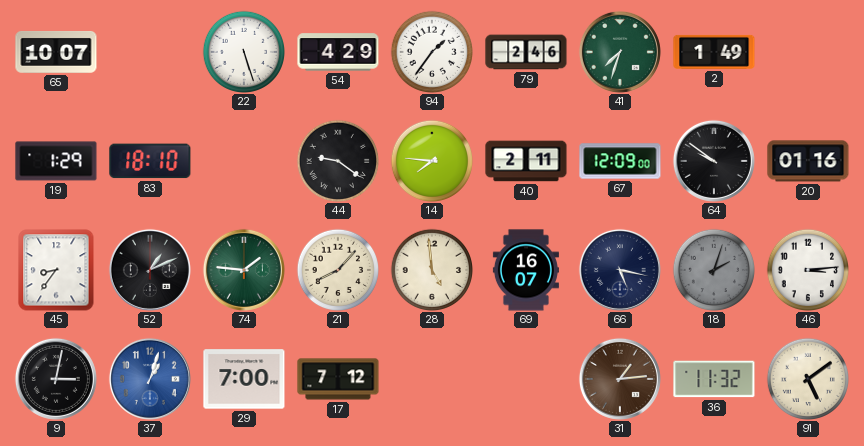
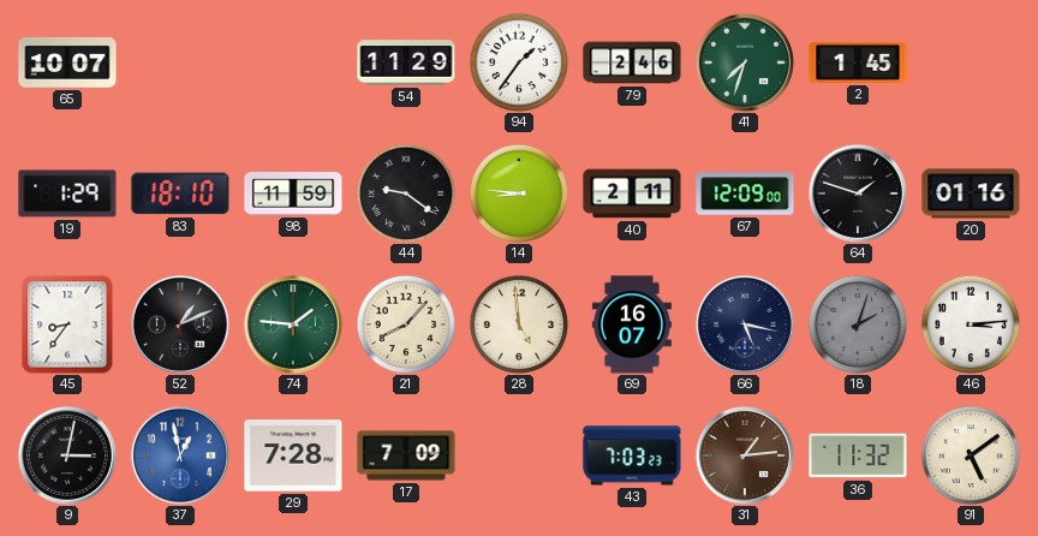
22: 5:27 -> none
54: 4:29 -> 11:29
2: 1:49 -> 1:45
98: none -> 11:59
14: 7:46 -> 8:46
64: 9:51 -> 1:48
37: 1:03 -> 12:58
29: 7:00 -> 7:28
17: 7:12 -> 7:09
43: none -> 7:03
